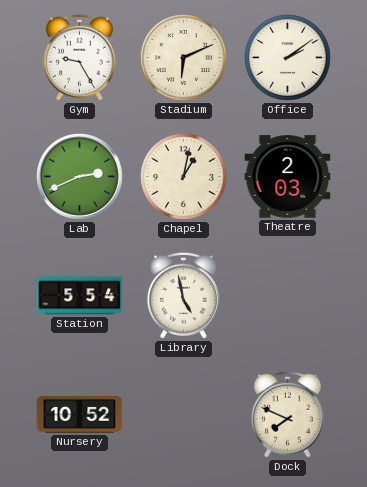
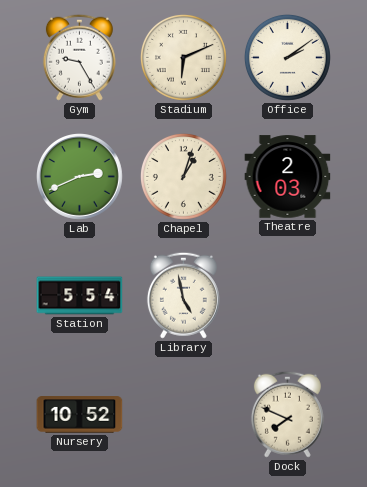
Chapel: 1:02 -> 1:03
